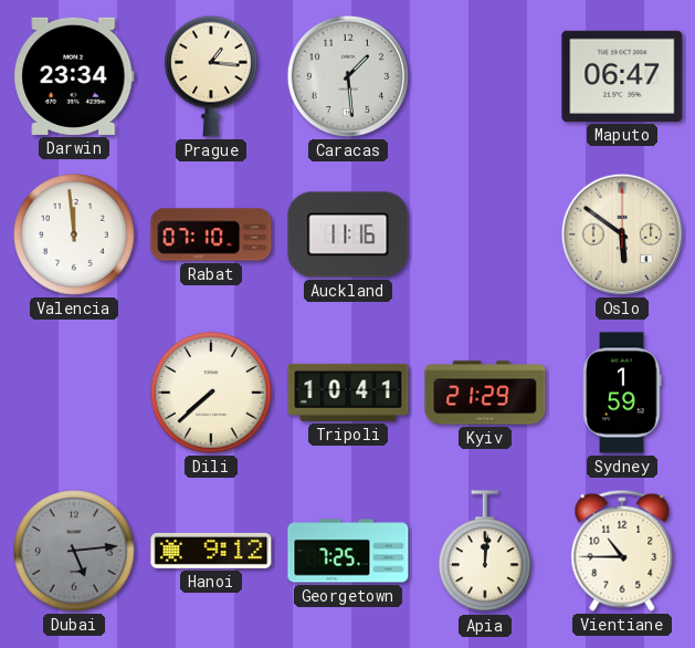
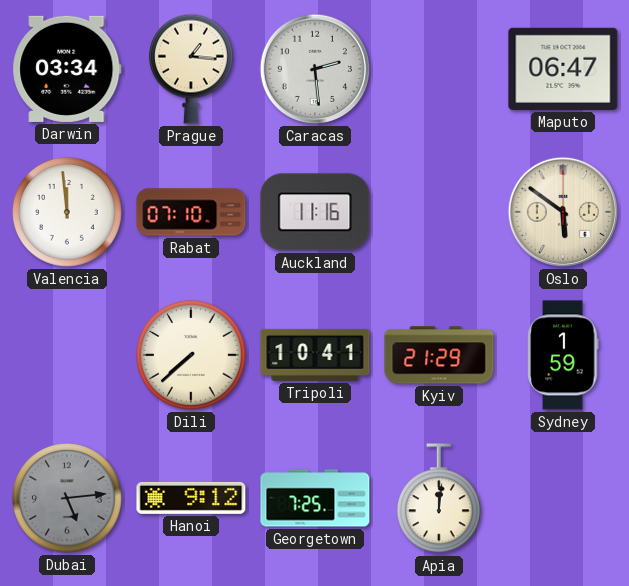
Darwin: 23:34 -> 03:34
Caracas: 1:29 -> 2:29
Vientiane: 10:45 -> none
